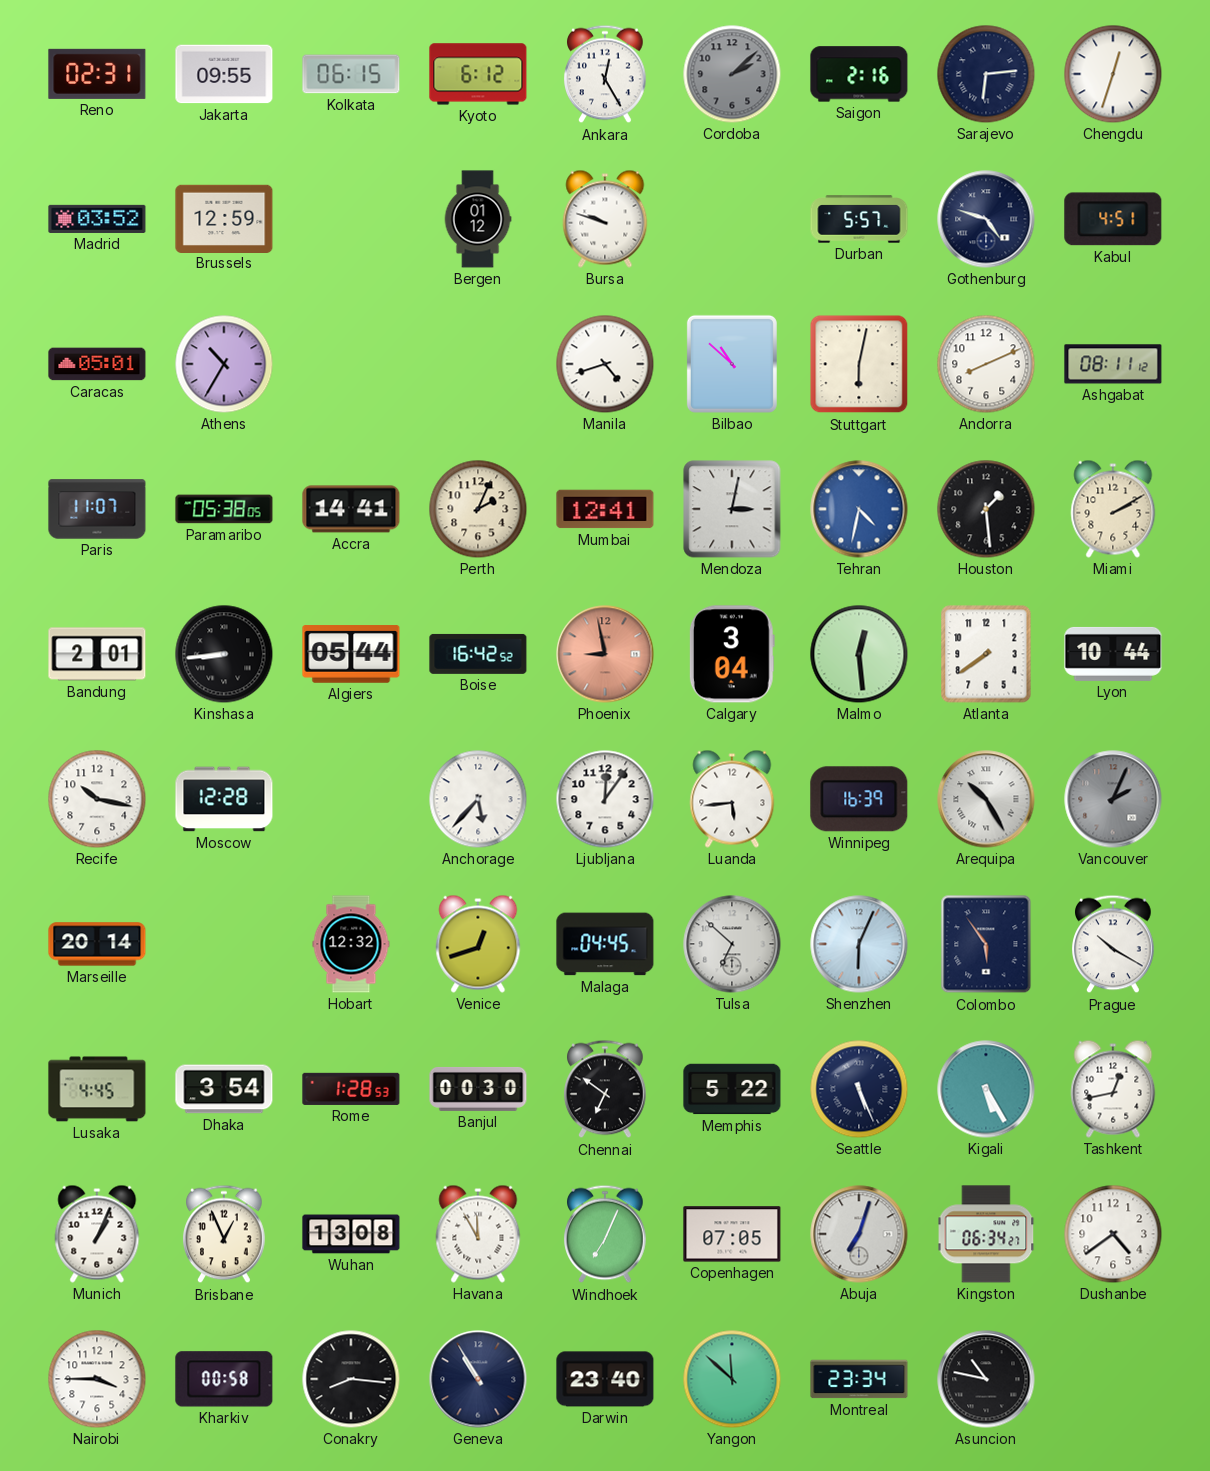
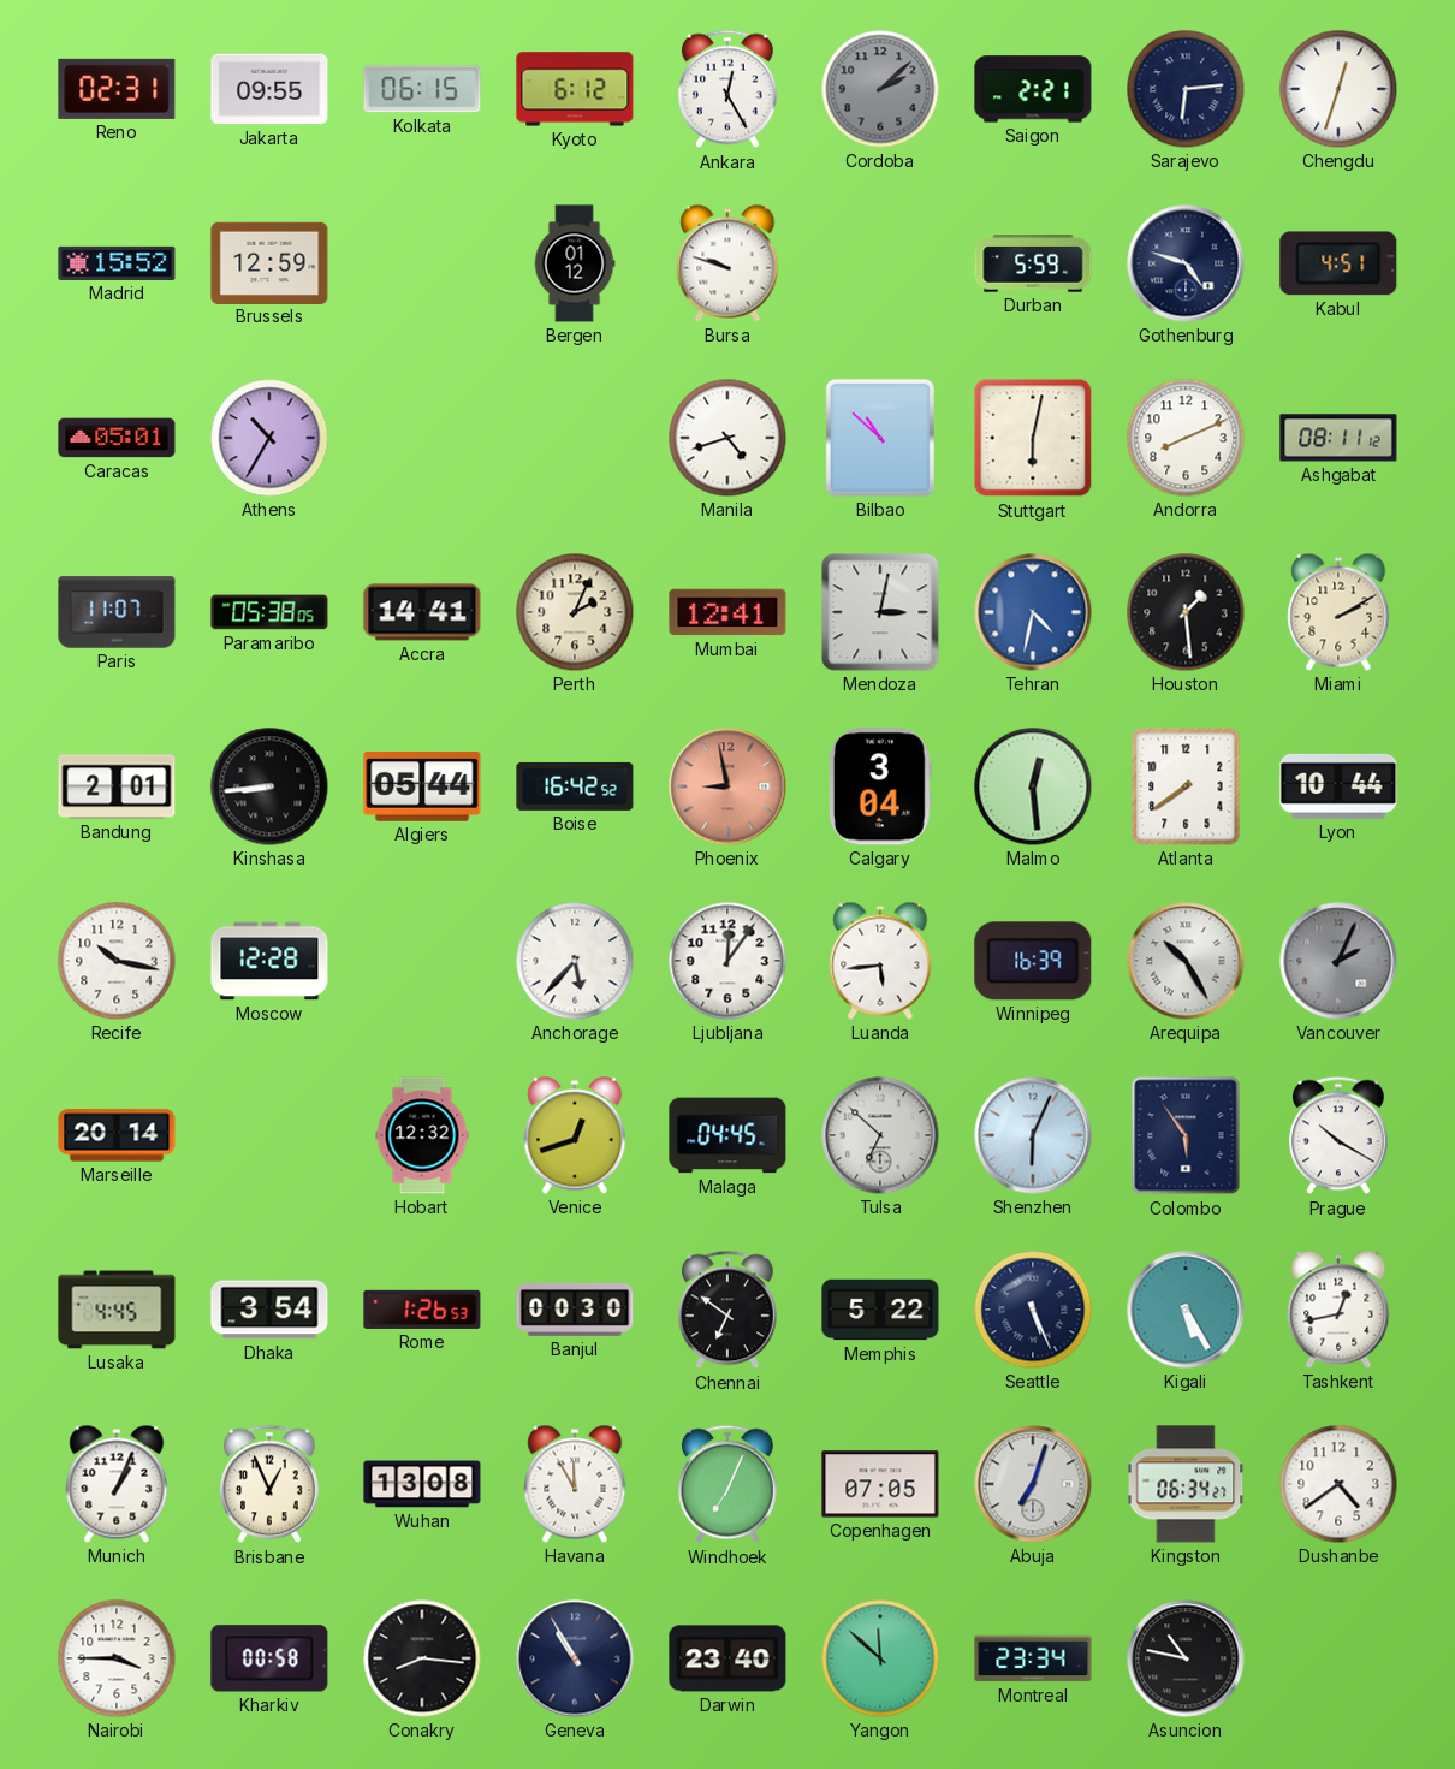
Saigon: 2:16 -> 2:21
Madrid: 03:52 -> 15:52
Durban: 5:57 -> 5:59
Rome: 1:28 -> 1:26
